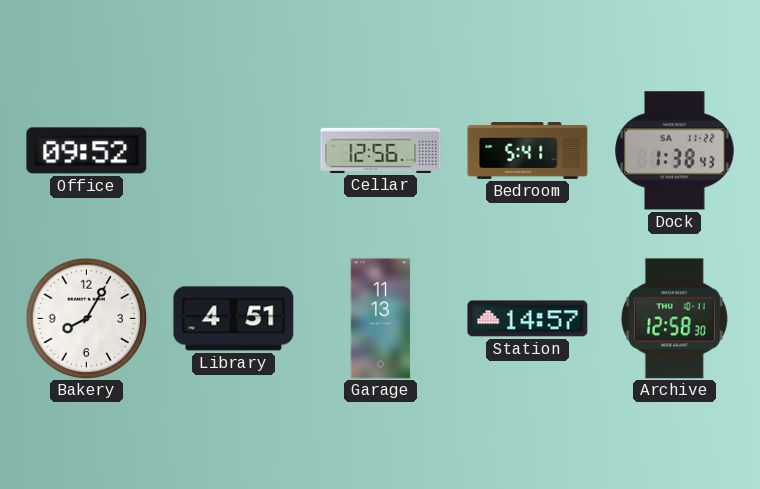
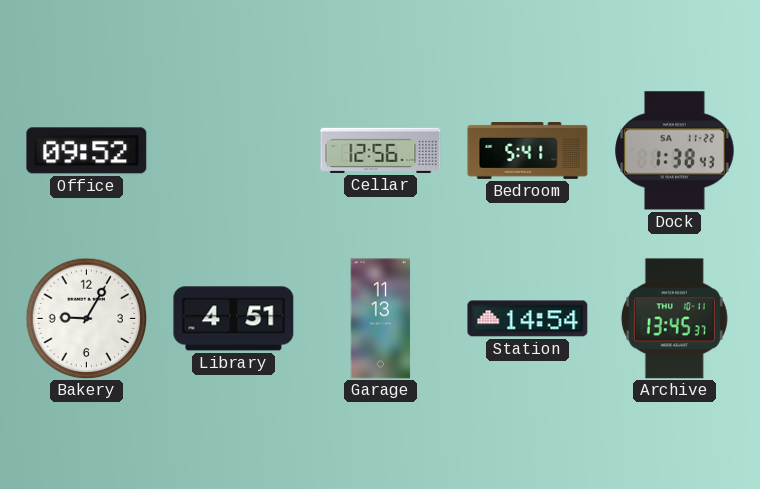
Bakery: 8:05 -> 9:05
Station: 14:57 -> 14:54
Archive: 12:58 -> 13:45
